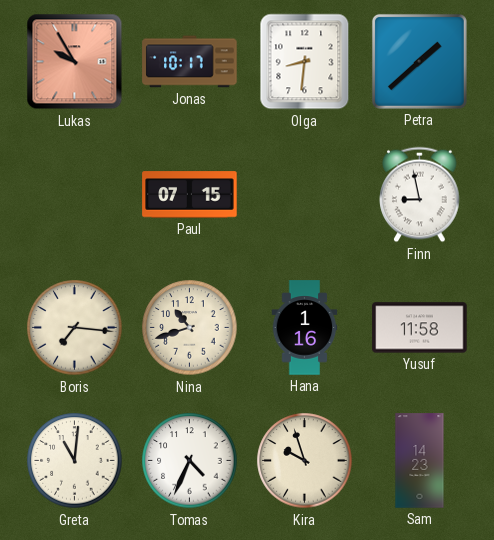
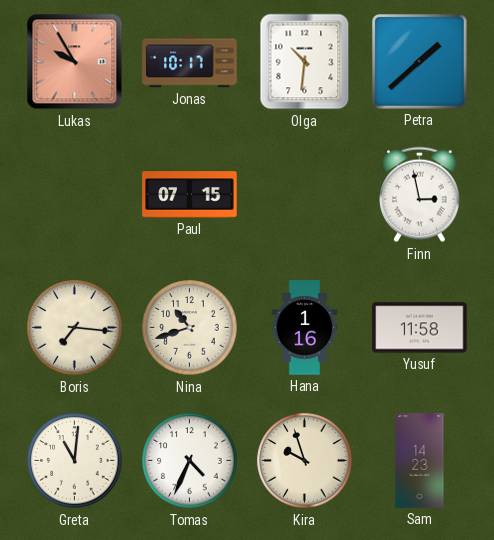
Olga: 8:31 -> 10:31
Finn: 8:58 -> 2:58
